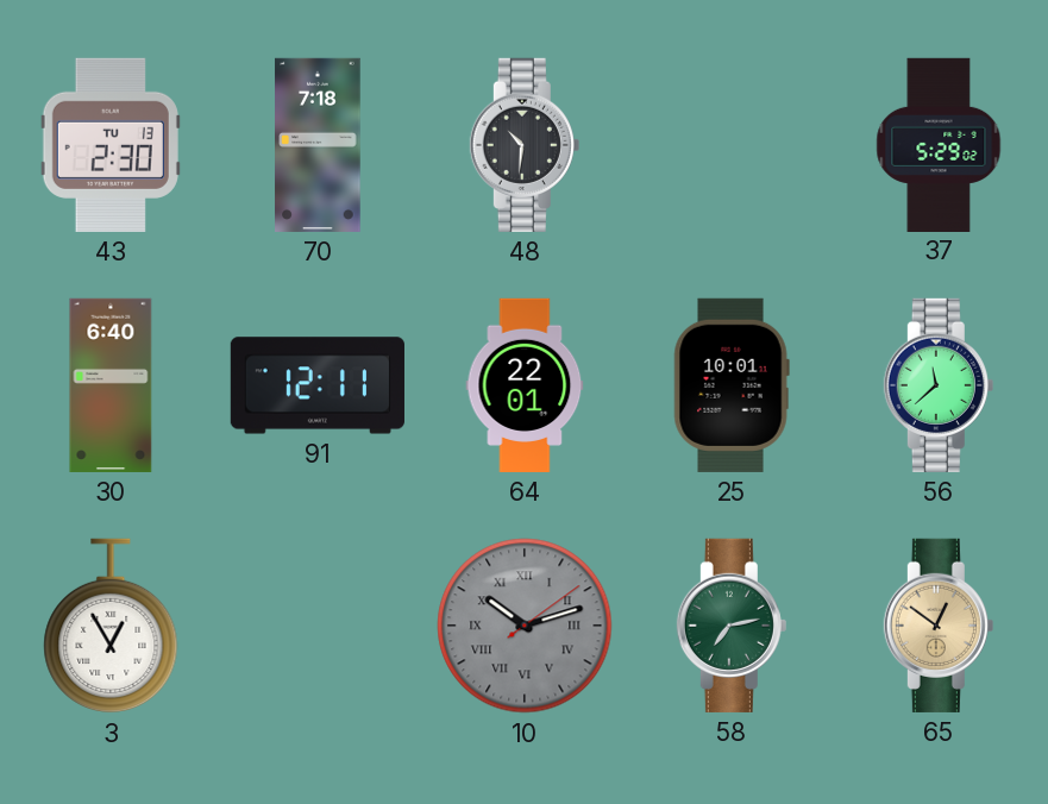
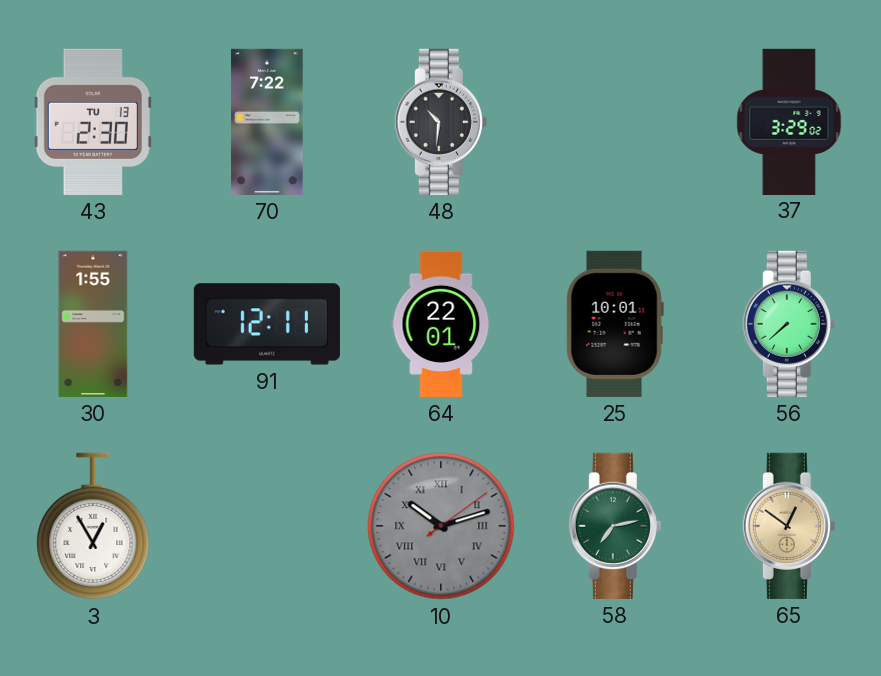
70: 7:18 -> 7:22
37: 5:29 -> 3:29
30: 6:40 -> 1:55
56: 11:38 -> 7:38
